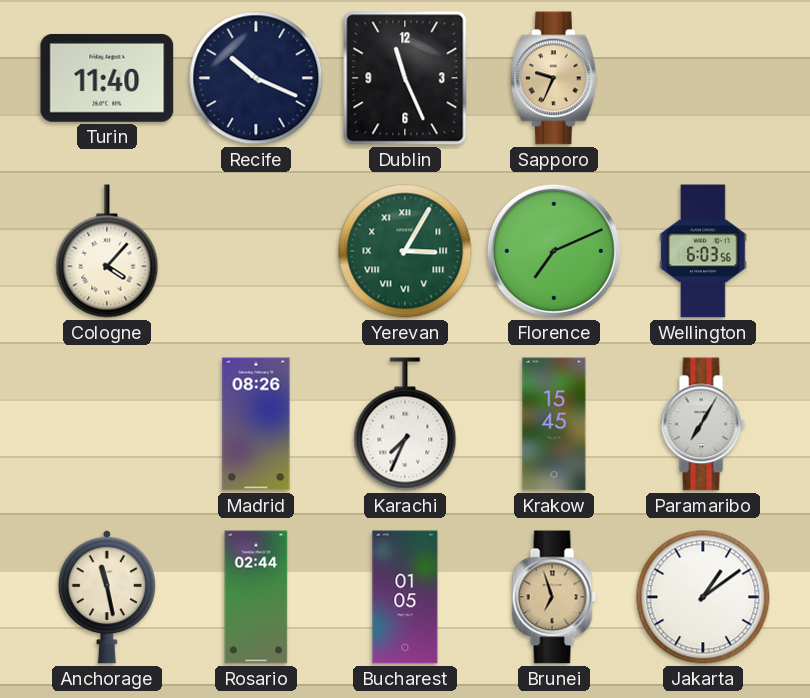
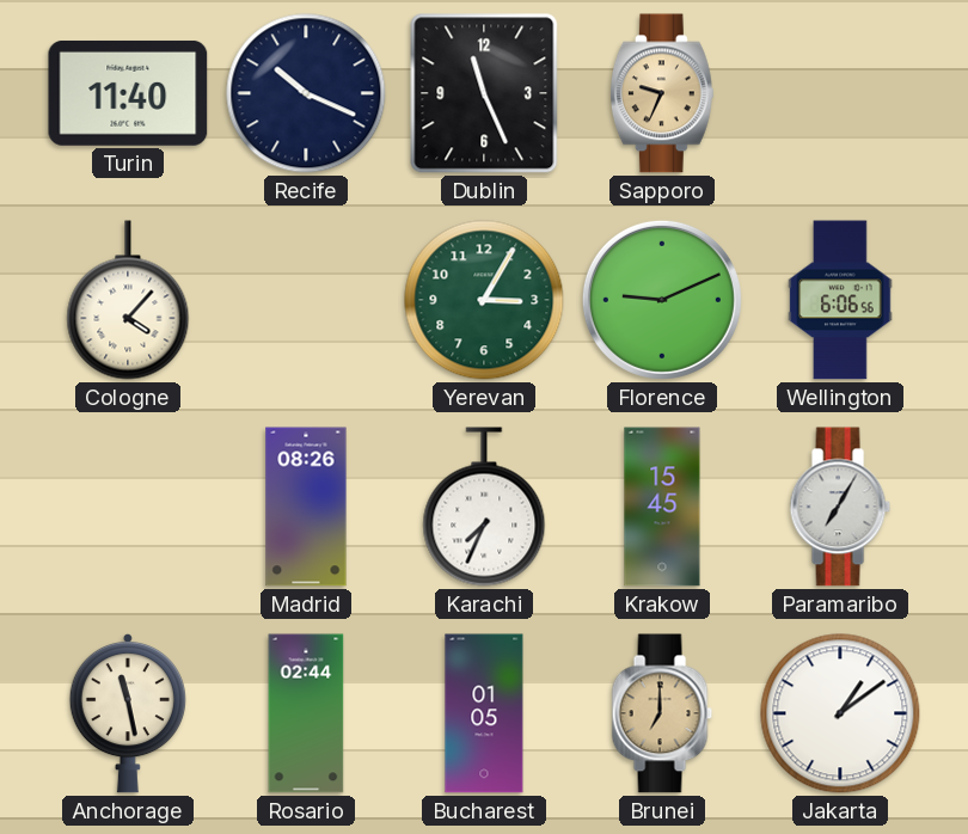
Yerevan numerals: Roman -> Arabic
Florence: 7:11 -> 9:11
Wellington: 6:03 -> 6:06
Brunei: 6:57 -> 7:00
